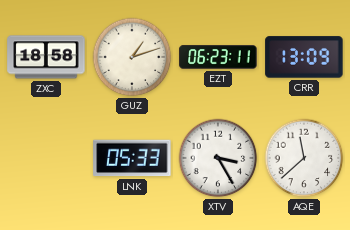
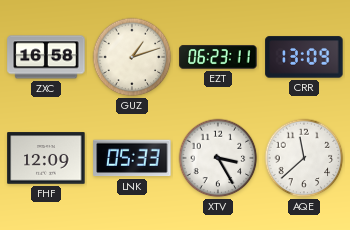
ZXC: 18:58 -> 16:58
FHF: none -> 12:09
